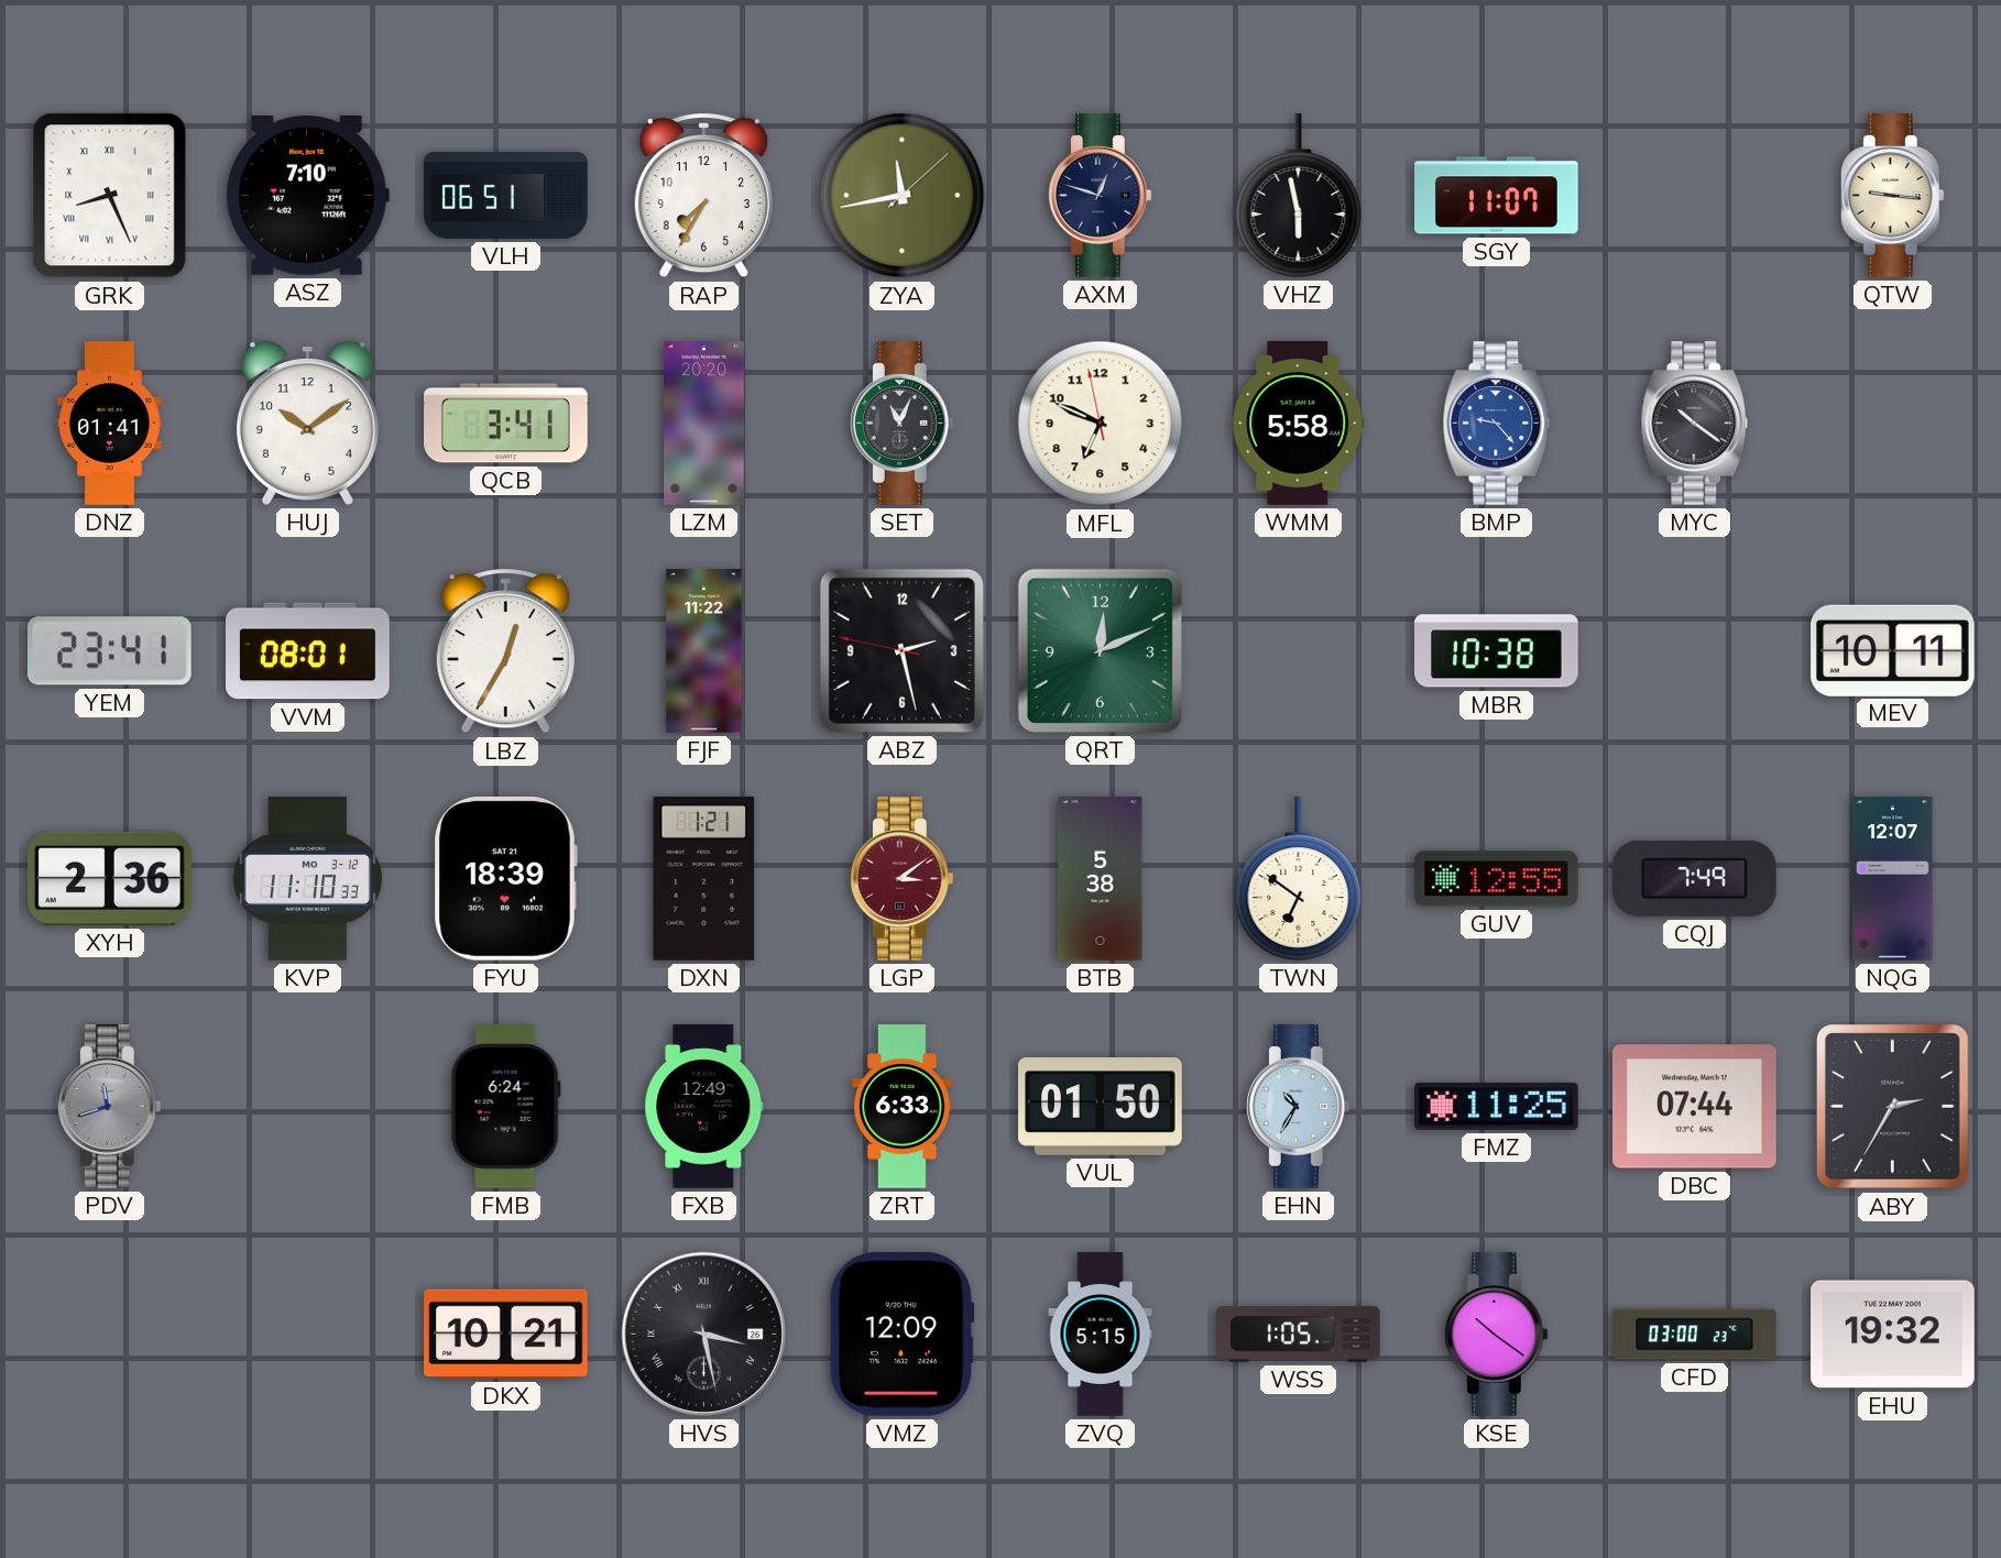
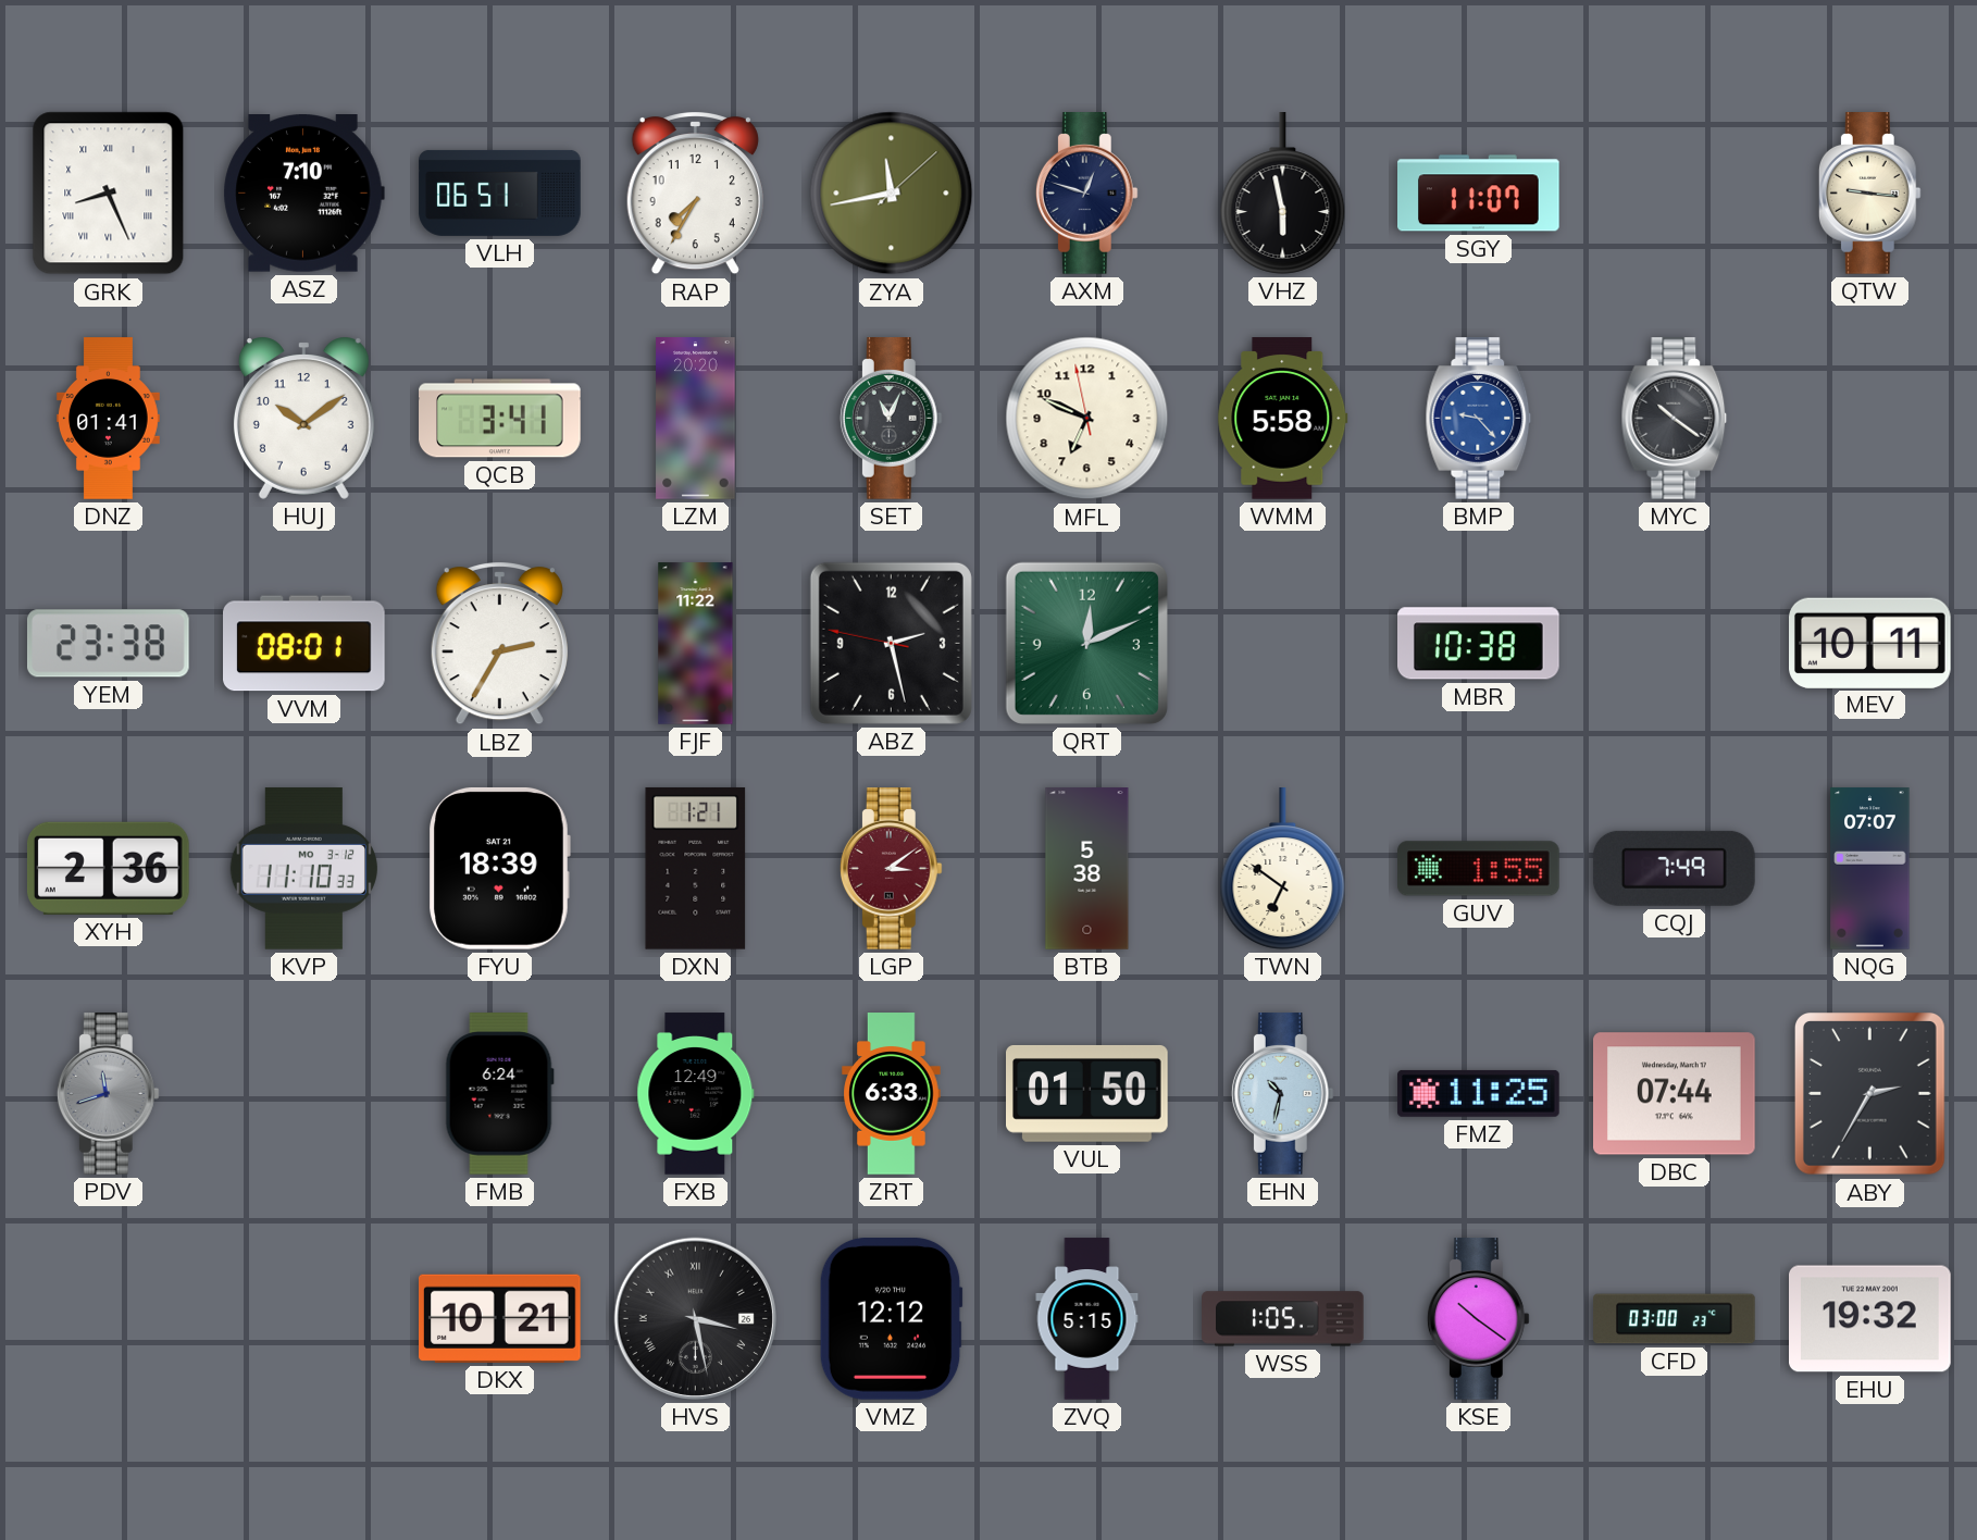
YEM: 23:41 -> 23:38
LBZ: 12:35 -> 2:35
GUV: 12:55 -> 1:55
NQG: 12:07 -> 07:07
EHN: 10:35 -> 10:32
VMZ: 12:09 -> 12:12
